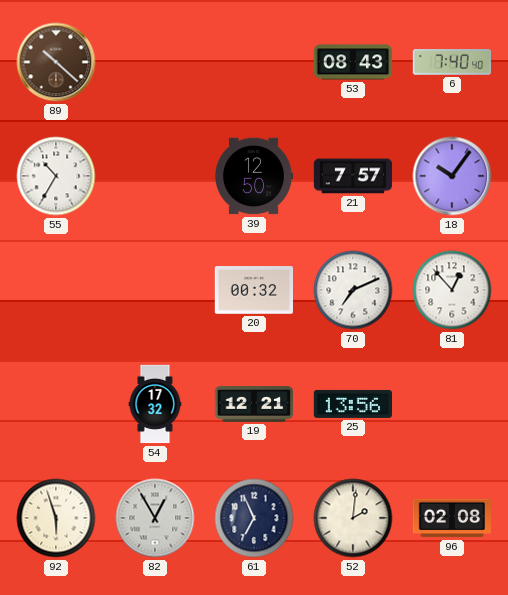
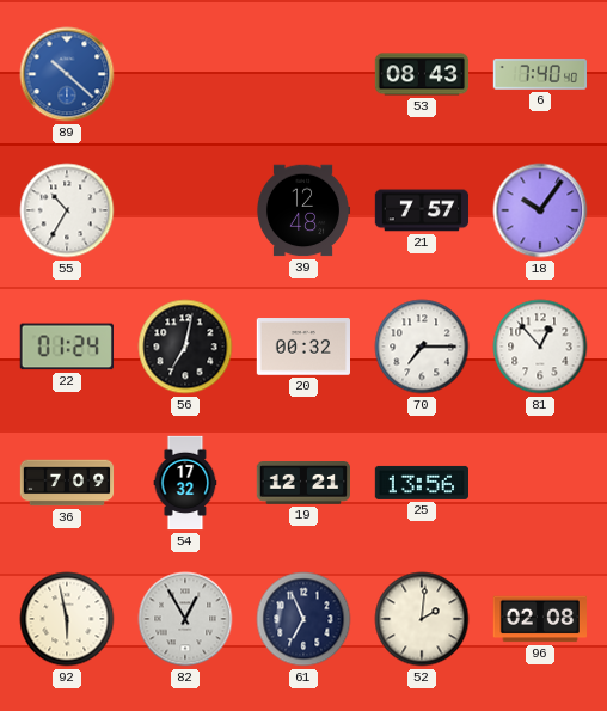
89 dial: brown -> blue
39: 12:50 -> 12:48
22: none -> 01:24
56: none -> 7:02
70: 7:11 -> 7:15
36: none -> 7:09
92: 5:57 -> 5:58
